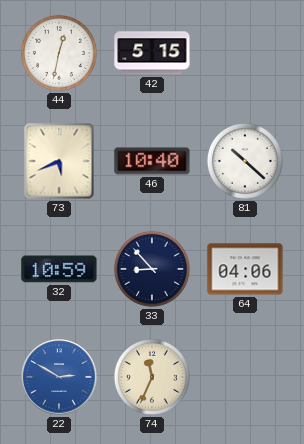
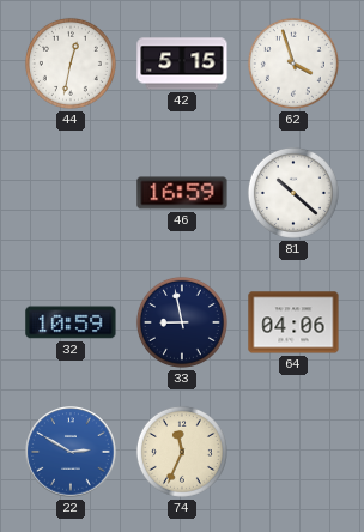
62: none -> 3:57
73: 5:41 -> none
46: 10:40 -> 16:59
33: 8:53 -> 8:58
